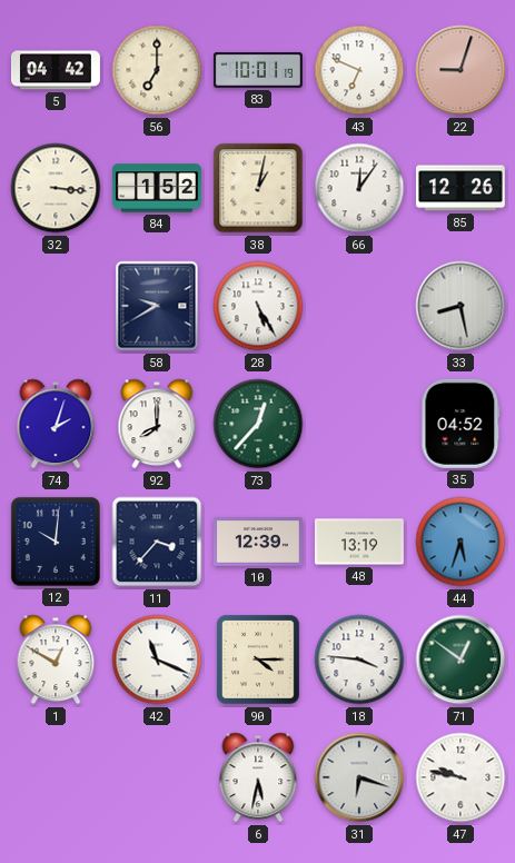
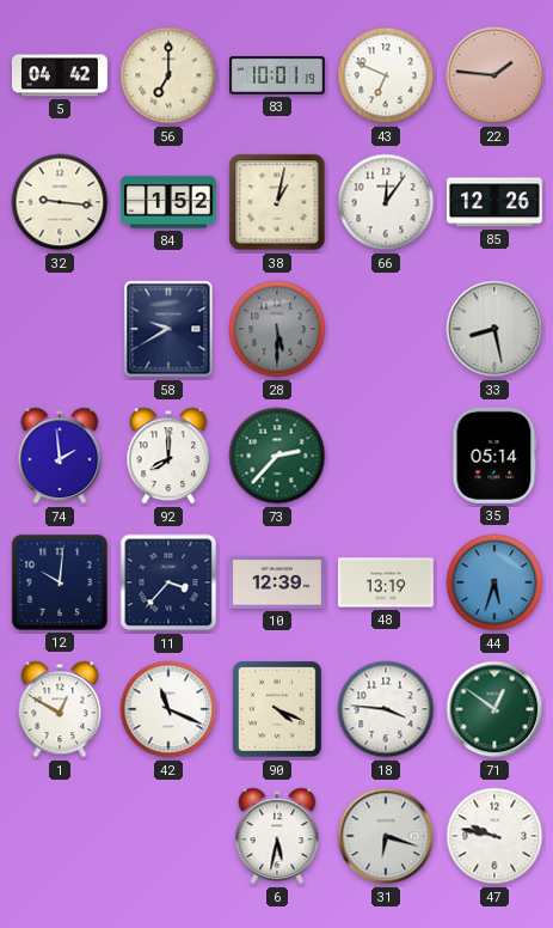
22: 9:03 -> 1:46
32: 3:16 -> 9:16
28: 5:25 -> 5:30
28 dial: white -> grey
74: 2:03 -> 1:59
73: 12:37 -> 2:37
35: 04:52 -> 05:14
90: 4:15 -> 4:19
